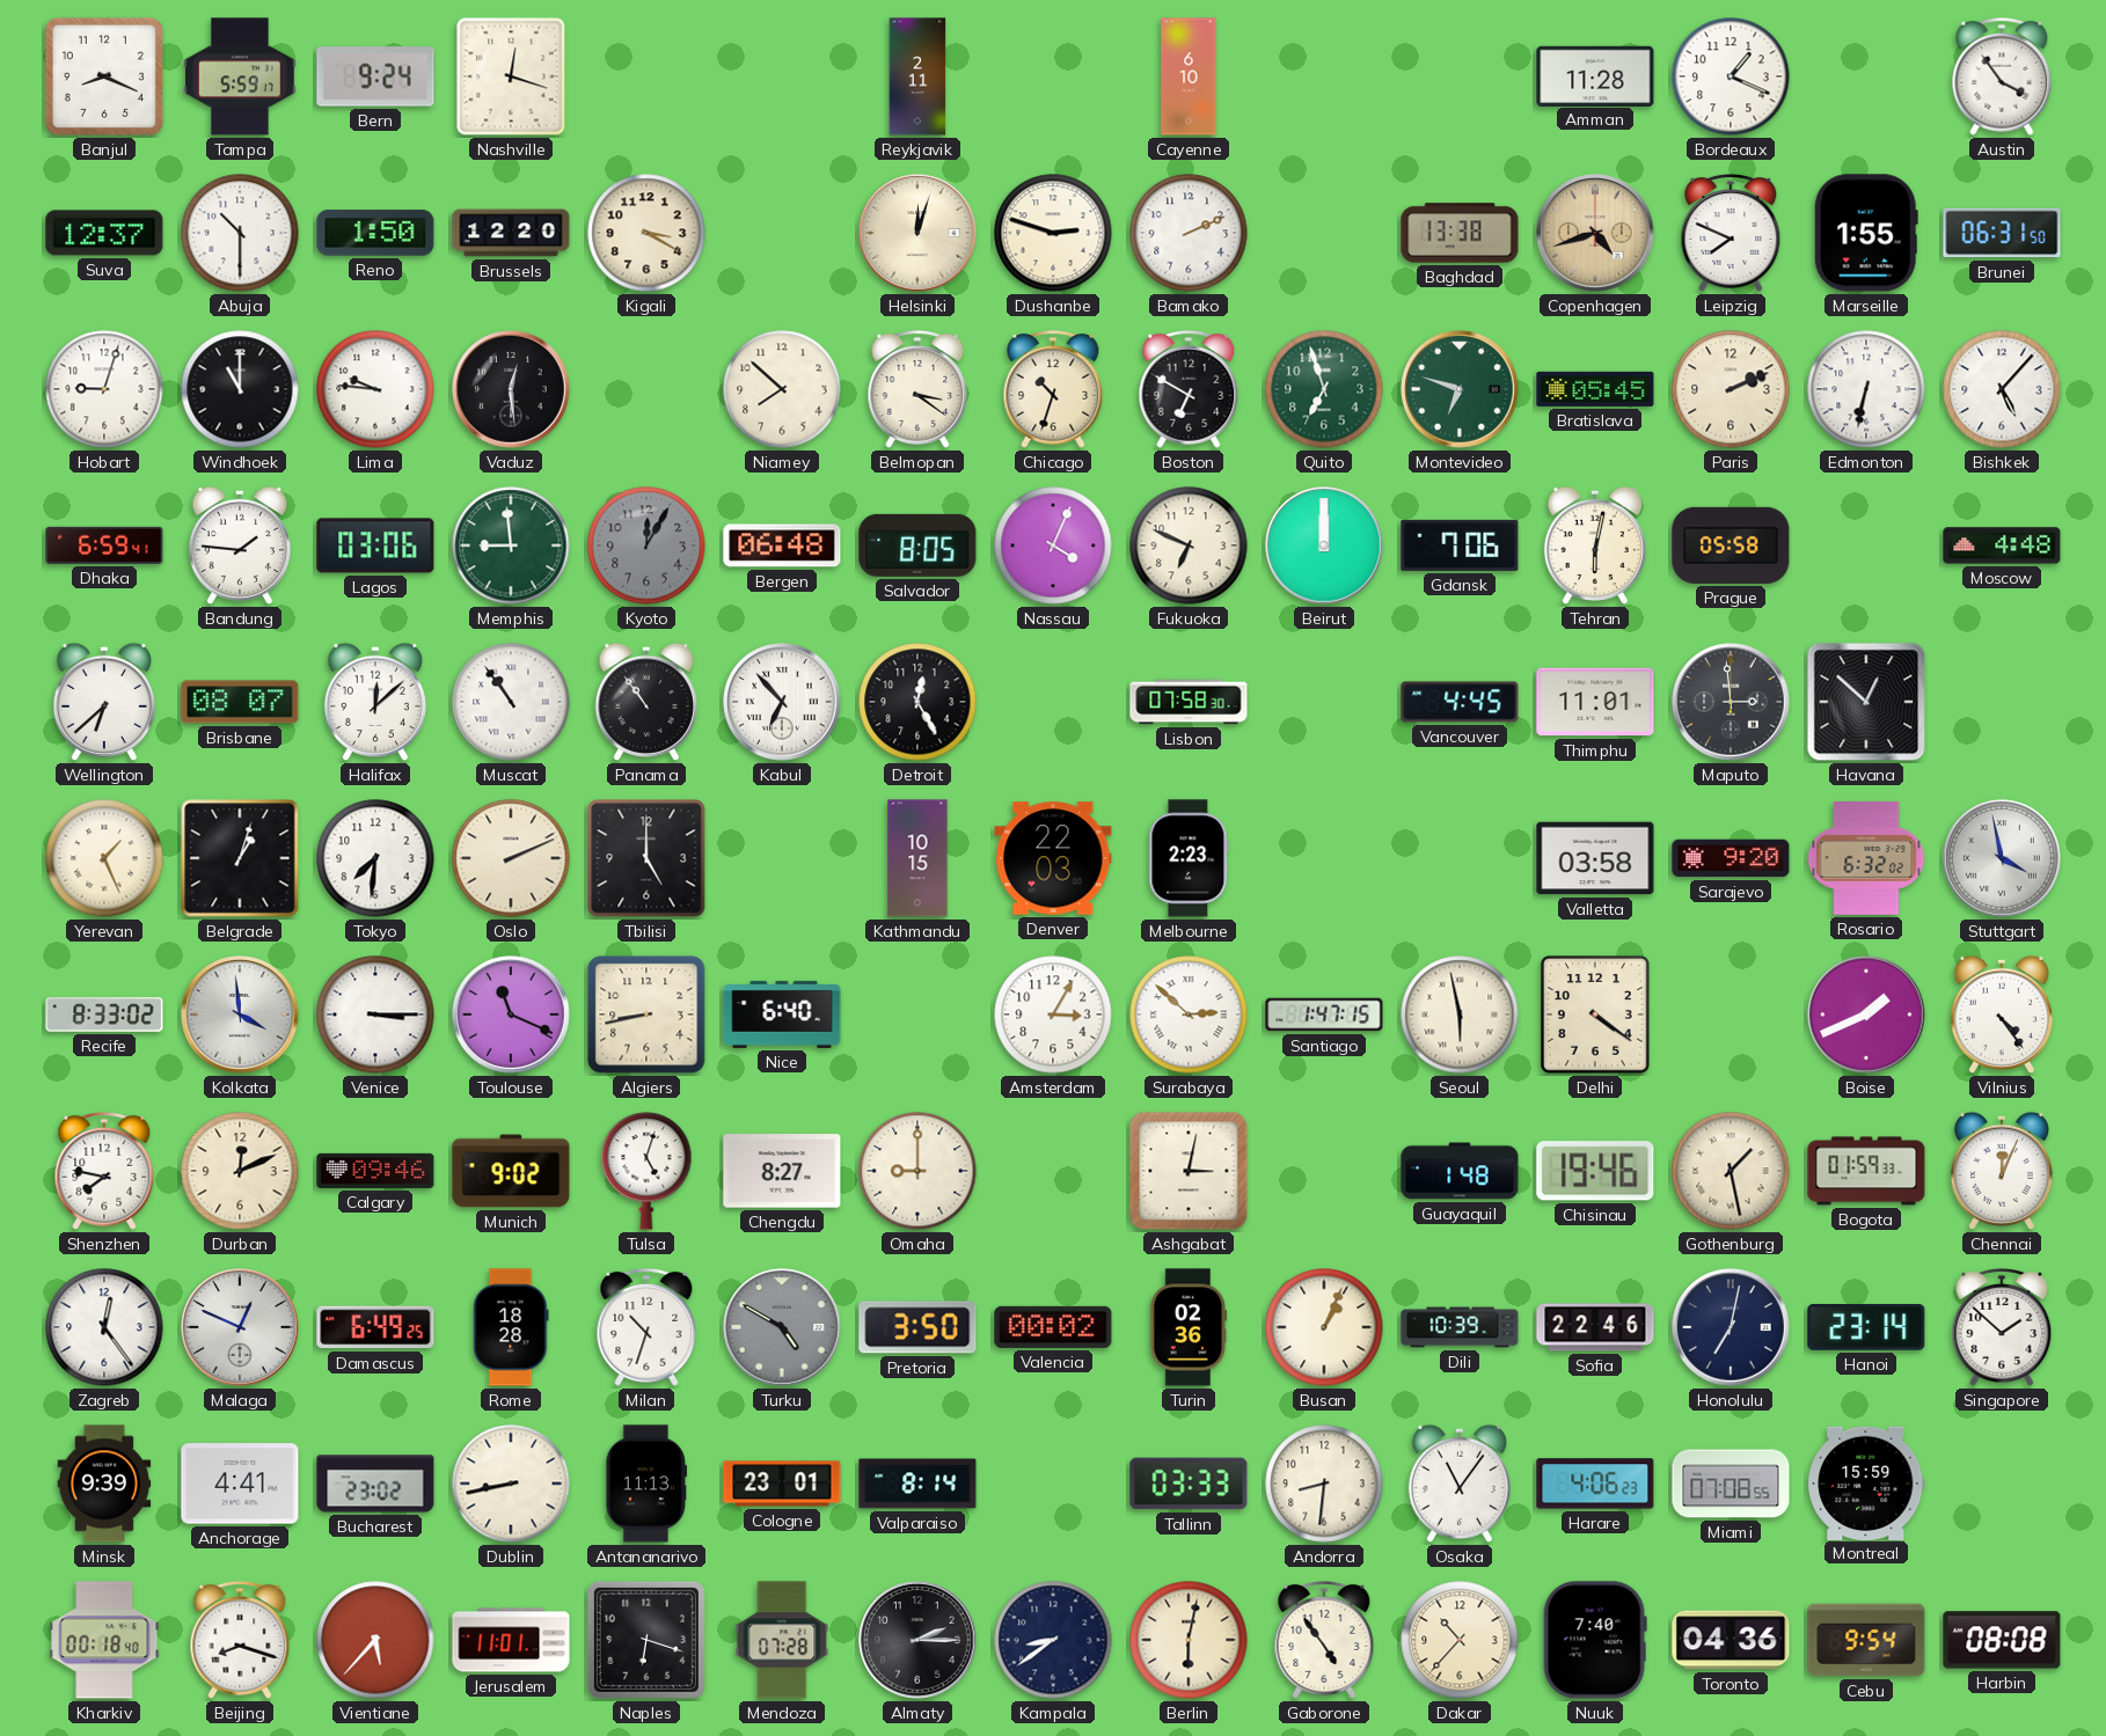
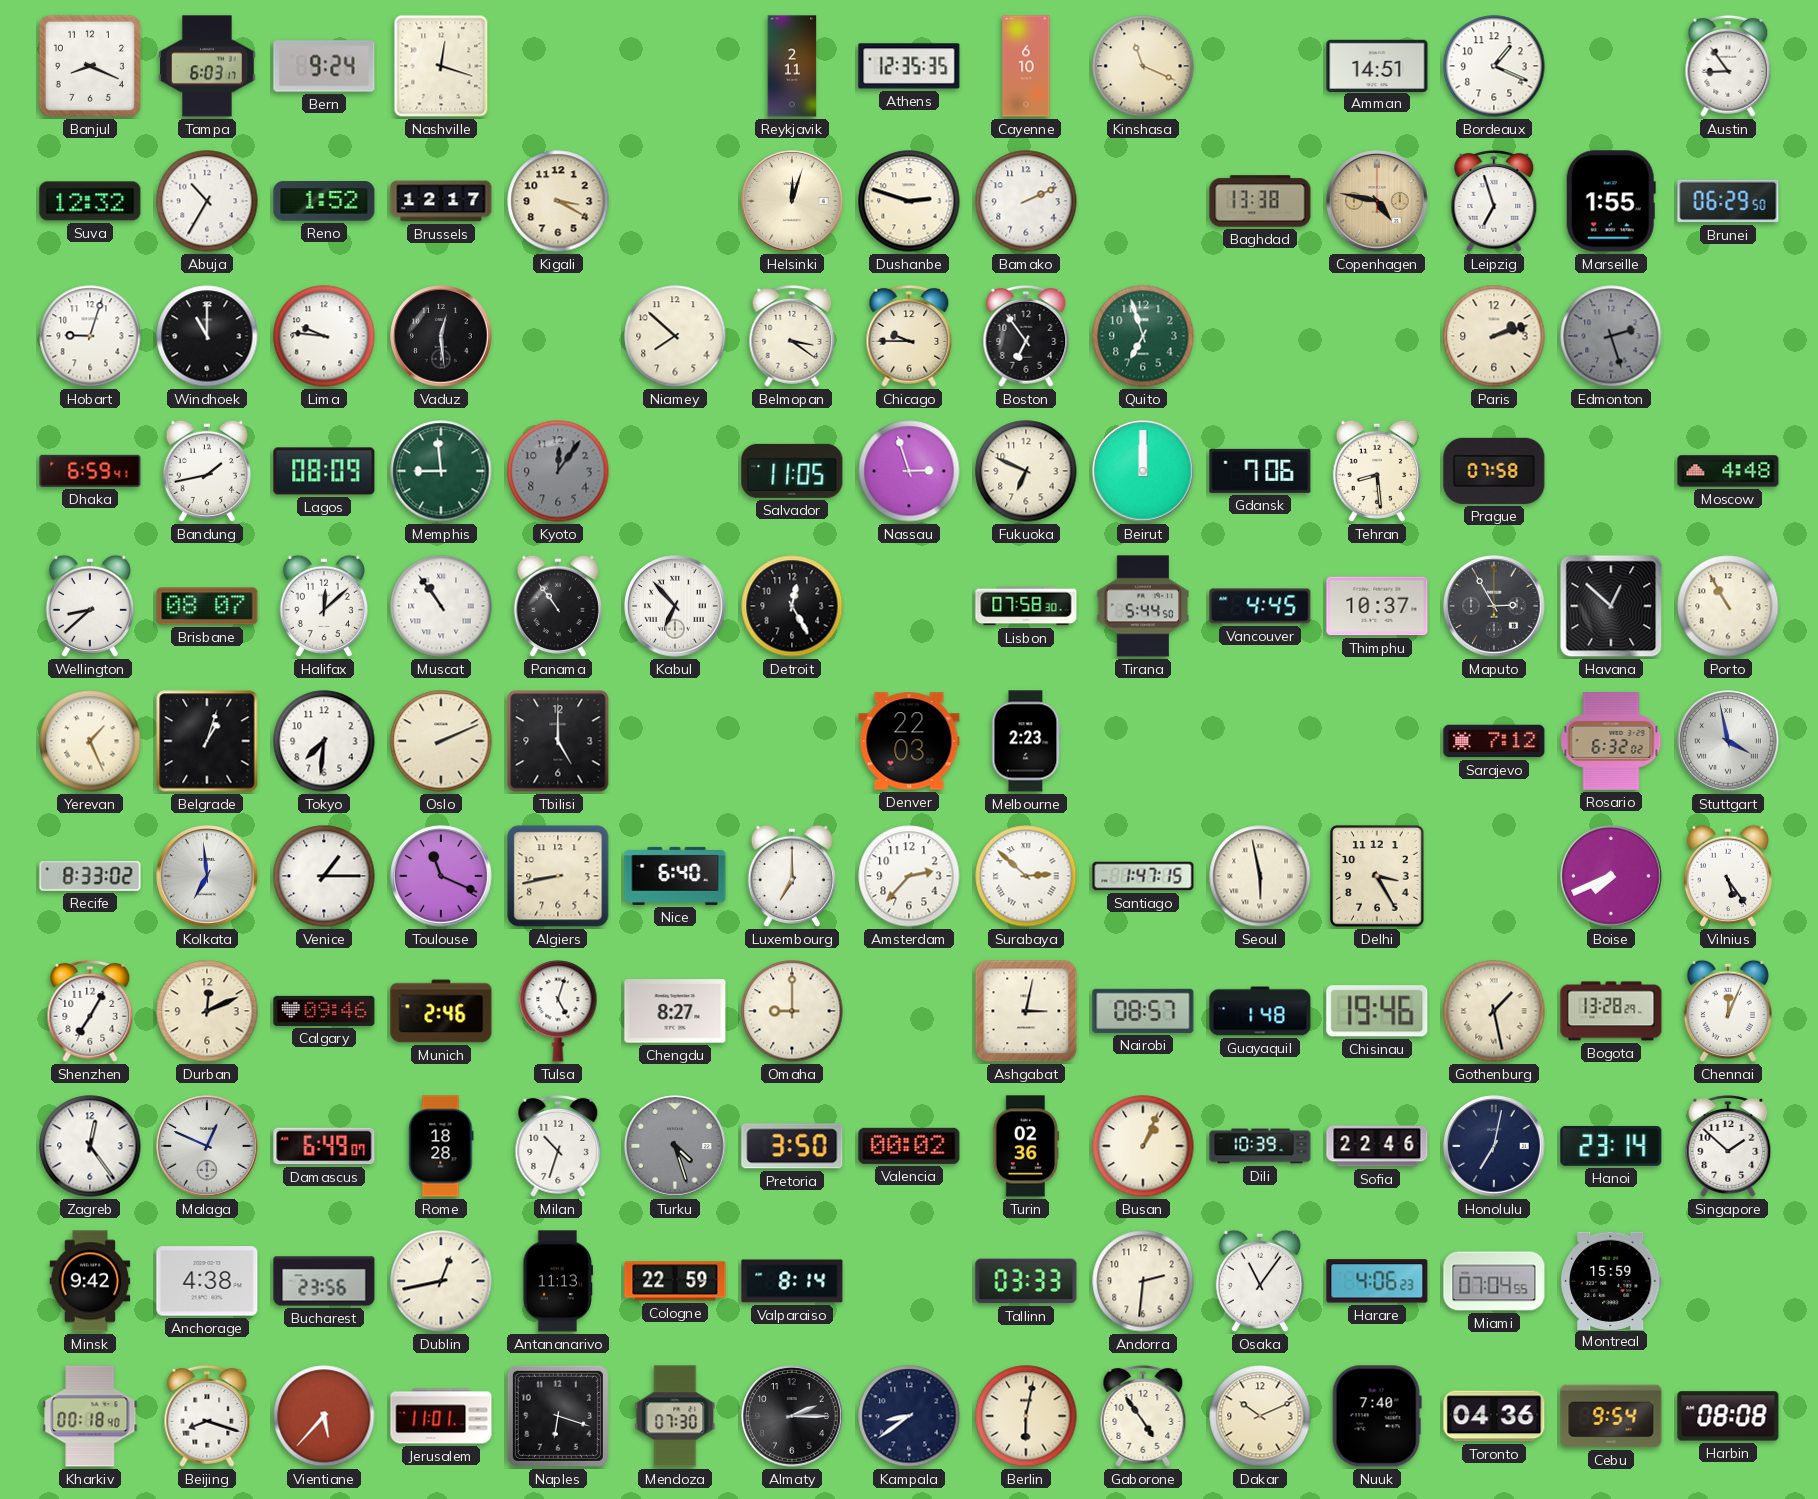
Tampa: 5:59 -> 6:03
Athens: none -> 12:35
Kinshasa: none -> 11:19
Amman: 11:28 -> 14:51
Austin: 3:54 -> 8:54
Suva: 12:37 -> 12:32
Abuja: 10:30 -> 10:35
Reno: 1:50 -> 1:52
Brussels: 12:20 -> 12:17
Copenhagen: 4:42 -> 4:47
Leipzig: 7:49 -> 6:57
Brunei: 06:31 -> 06:29
Chicago: 10:33 -> 9:45
Boston: 6:50 -> 6:54
Montevideo: 6:48 -> none
Bratislava: 05:45 -> none
Paris: 2:11 -> 2:12
Edmonton: 6:32 -> 2:27
Edmonton dial: white -> grey
Bishkek: 5:07 -> none
Bandung: 1:46 -> 1:43
Lagos: 03:06 -> 08:09
Kyoto: 12:05 -> 12:06
Bergen: 06:48 -> none
Salvador: 8:05 -> 11:05
Nassau: 4:04 -> 2:57
Tehran: 6:02 -> 8:29
Prague: 05:58 -> 07:58
Wellington: 6:38 -> 8:38
Tirana: none -> 5:44
Thimphu: 11:01 -> 10:37
Maputo: 2:59 -> 2:55
Porto: none -> 10:55
Kathmandu: 10:15 -> none
Valletta: 03:58 -> none
Sarajevo: 9:20 -> 7:12
Kolkata: 3:59 -> 6:59
Venice: 3:15 -> 1:15
Luxembourg: none -> 7:00
Amsterdam: 3:05 -> 2:37
Delhi: 4:21 -> 3:25
Boise: 1:41 -> 7:41
Vilnius: 4:24 -> 5:24
Shenzhen: 7:47 -> 7:05
Munich: 9:02 -> 2:46
Nairobi: none -> 08:57
Bogota: 01:59 -> 13:28
Damascus: 6:49:25 -> 6:49:07
Turku: 4:50 -> 4:27
Minsk: 9:39 -> 9:42
Anchorage: 4:41 -> 4:38
Bucharest: 23:02 -> 23:56
Dublin: 8:43 -> 12:43
Cologne: 23:01 -> 22:59
Andorra: 8:31 -> 2:31
Miami: 07:08 -> 07:04
Mendoza: 07:28 -> 07:30
Dakar: 10:37 -> 10:11
